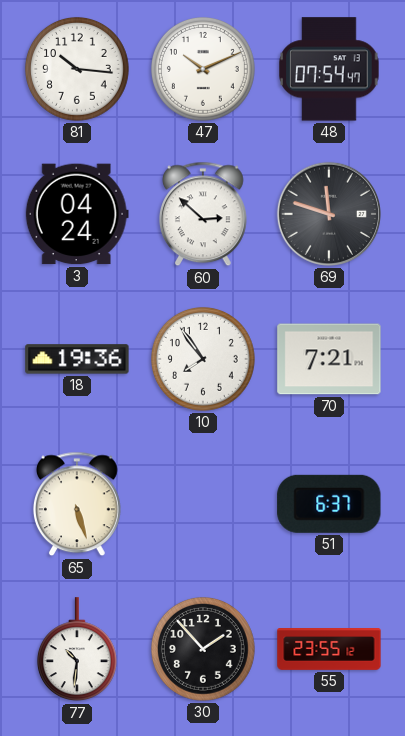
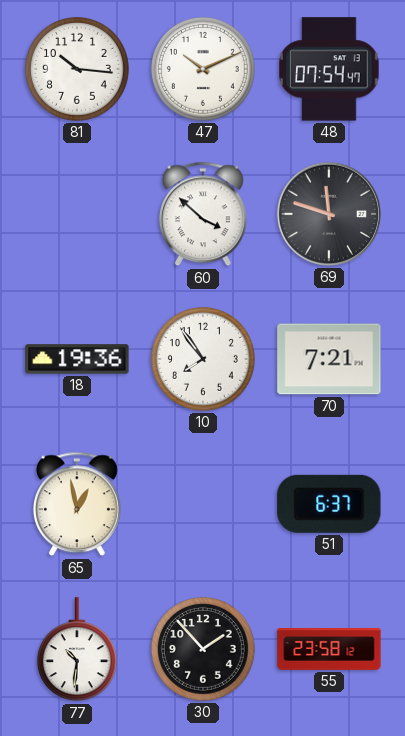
3: 04:24 -> none
60: 2:52 -> 3:52
65: 5:27 -> 12:58
55: 23:55 -> 23:58
